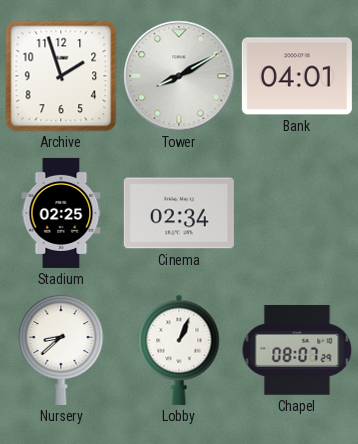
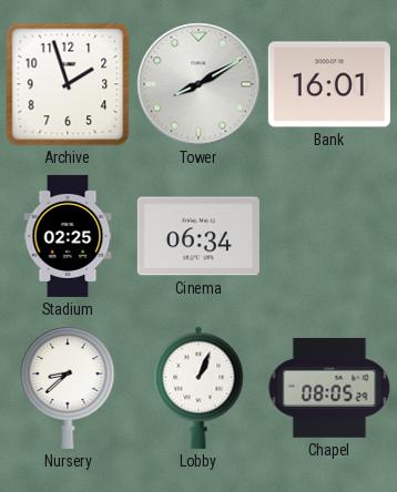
Bank: 04:01 -> 16:01
Cinema: 02:34 -> 06:34
Chapel: 08:07 -> 08:05
